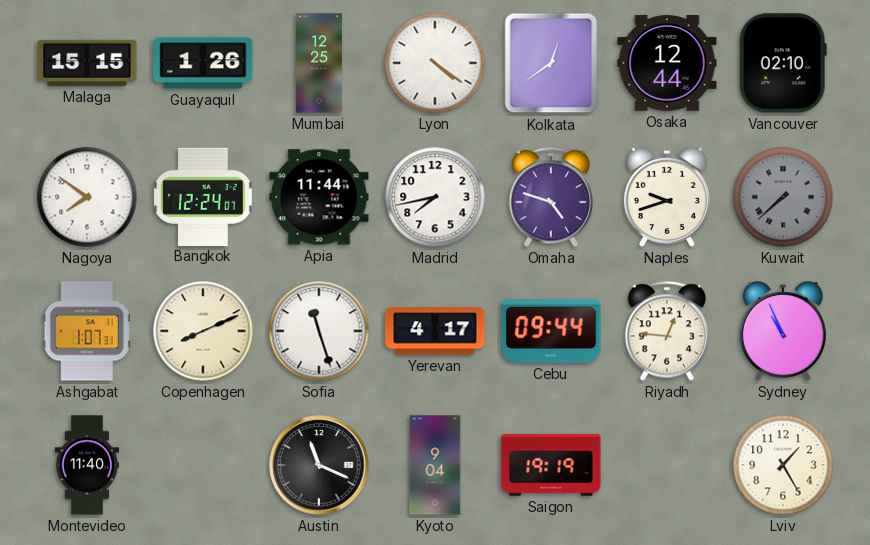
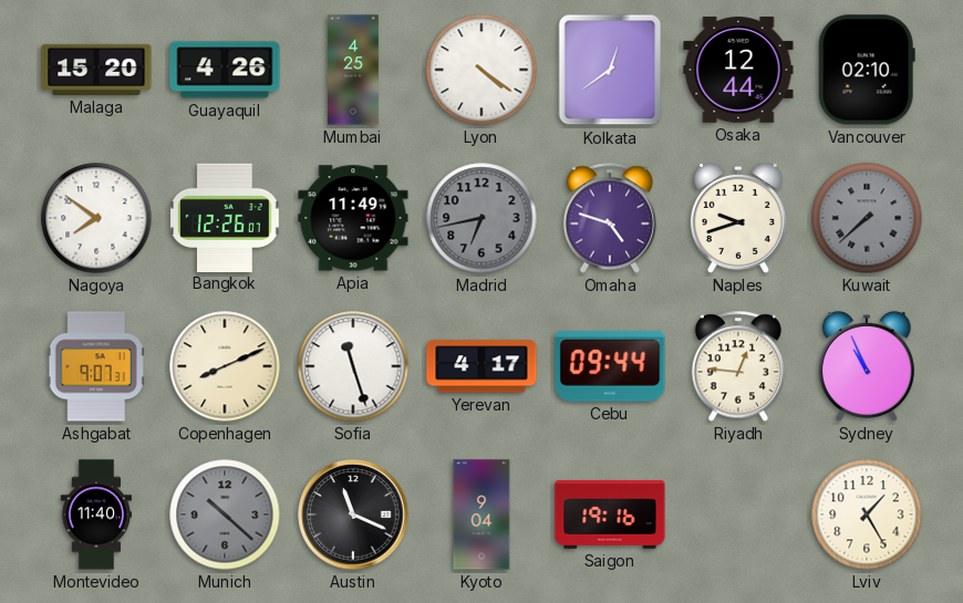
Malaga: 15:15 -> 15:20
Guayaquil: 1:26 -> 4:26
Mumbai: 12:25 -> 4:25
Bangkok: 12:24 -> 12:26
Apia: 11:44 -> 11:49
Madrid: 7:43 -> 6:43
Madrid dial: white -> grey
Ashgabat: 1:07 -> 9:07
Munich: none -> 10:22
Saigon: 19:19 -> 19:16
